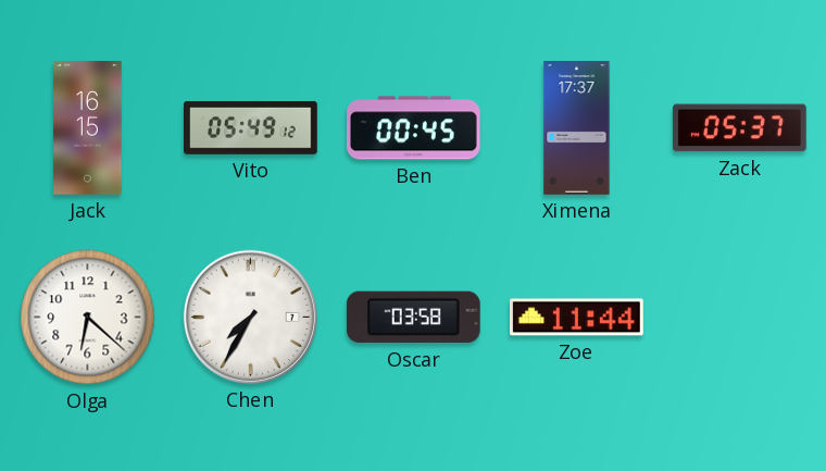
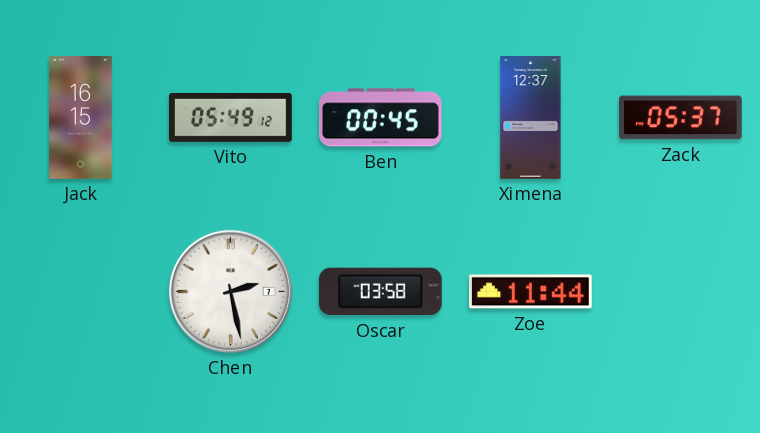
Ximena: 17:37 -> 12:37
Olga: 6:22 -> none
Chen: 7:35 -> 2:28
